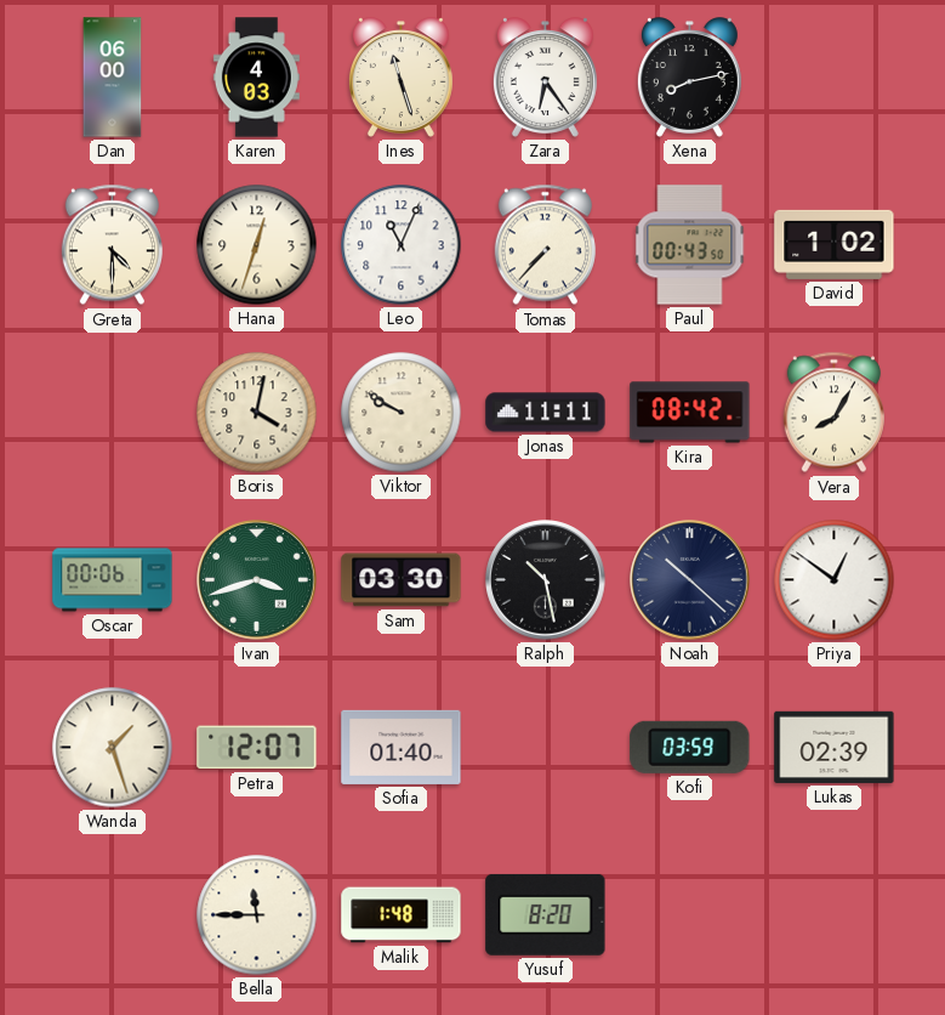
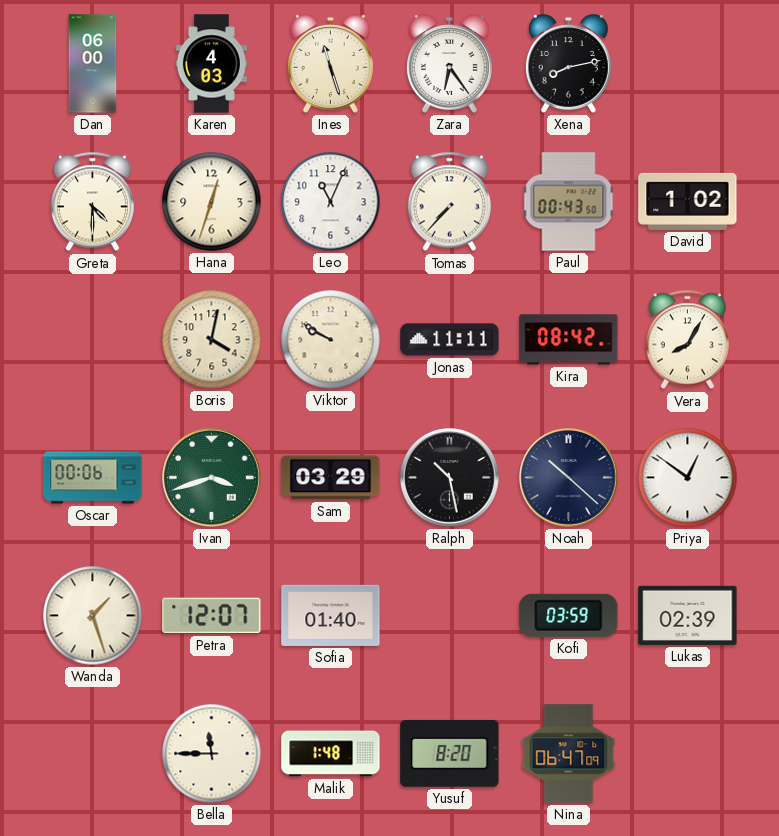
Sam: 03:30 -> 03:29
Nina: none -> 06:47
